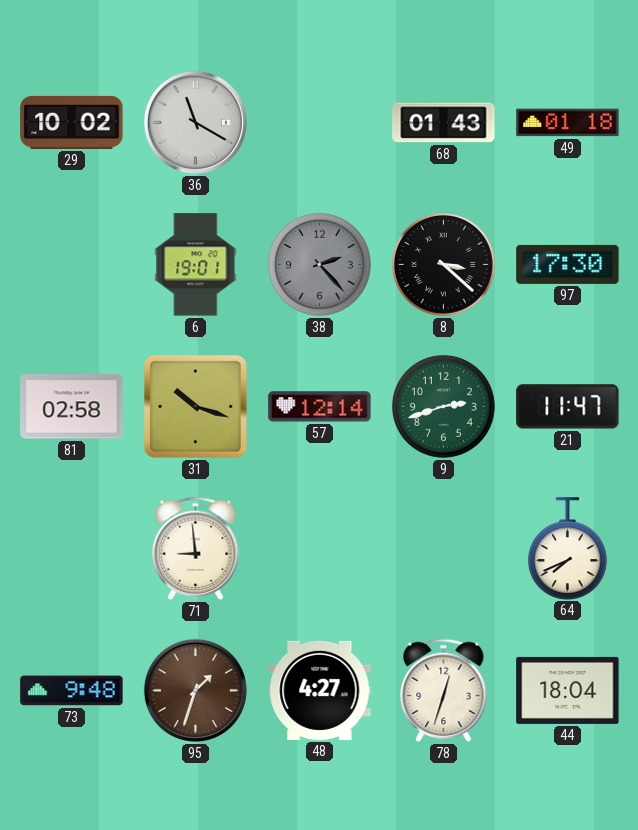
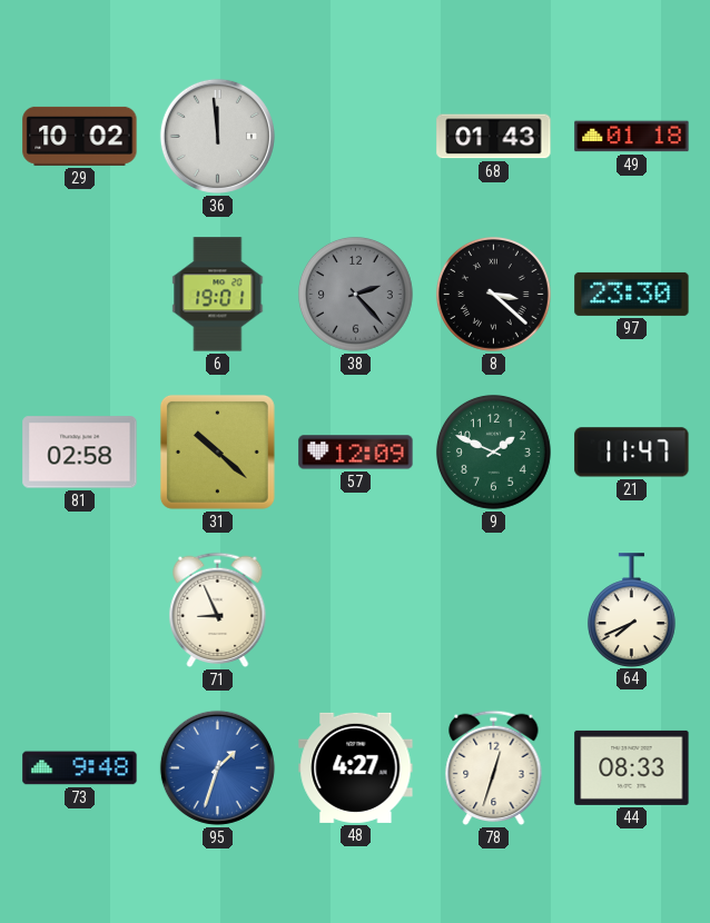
36: 11:20 -> 11:59
97: 17:30 -> 23:30
31: 10:18 -> 10:22
57: 12:14 -> 12:09
9: 2:42 -> 1:49
71: 8:59 -> 8:56
95 dial: brown -> blue
44: 18:04 -> 08:33
